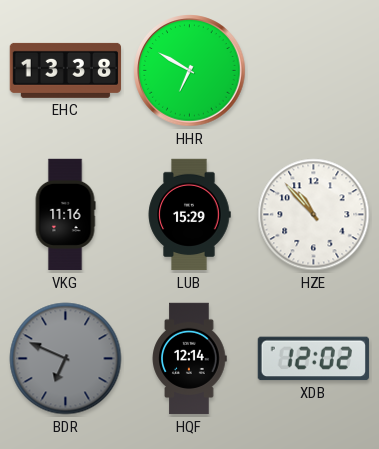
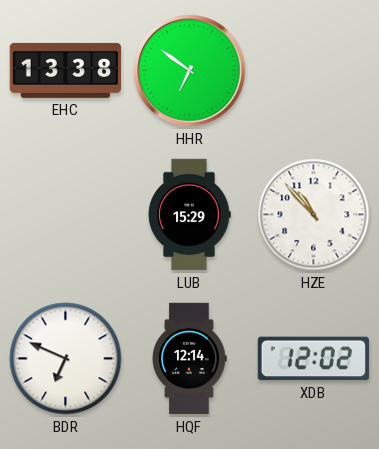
HHR: 6:50 -> 6:51
VKG: 11:16 -> none
BDR dial: grey -> white
